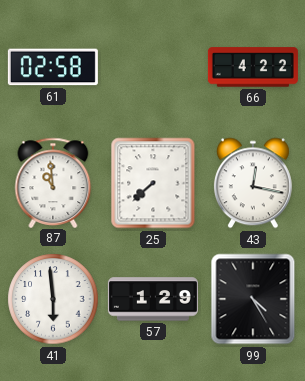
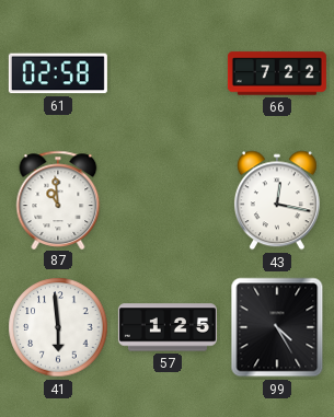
66: 4:22 -> 7:22
25: 7:38 -> none
57: 1:29 -> 1:25
